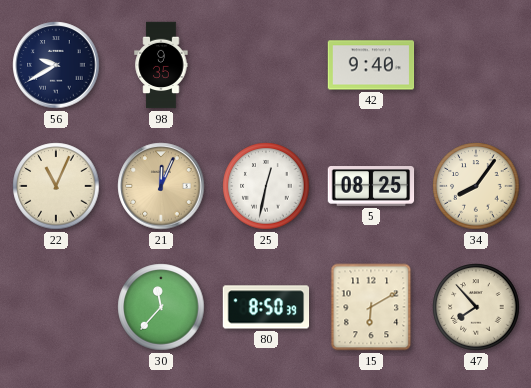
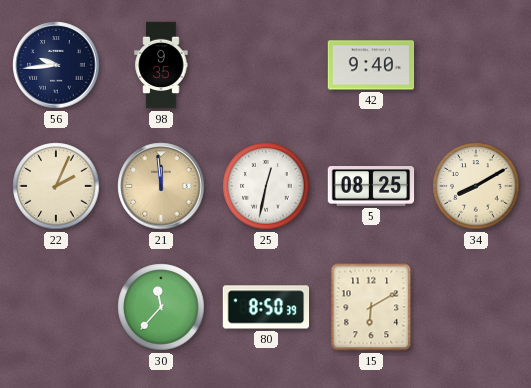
56: 9:40 -> 9:44
22: 11:04 -> 2:04
21: 12:04 -> 11:59
34: 8:06 -> 8:10
47: 7:53 -> none
